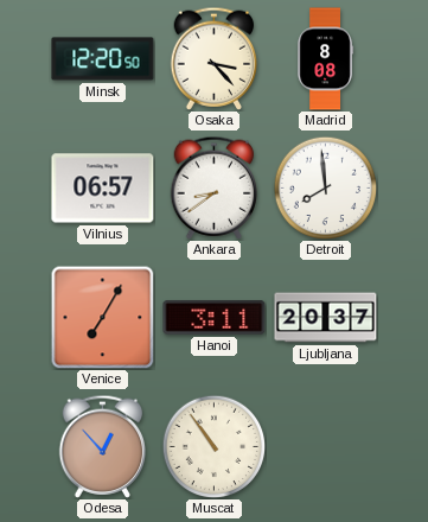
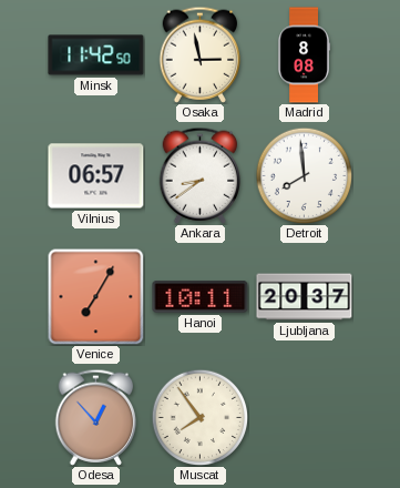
Minsk: 12:20 -> 11:42
Osaka: 3:23 -> 2:58
Hanoi: 3:11 -> 10:11
Muscat: 10:54 -> 7:54
